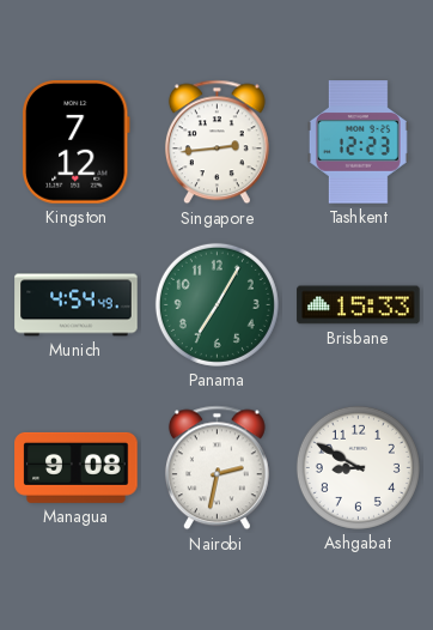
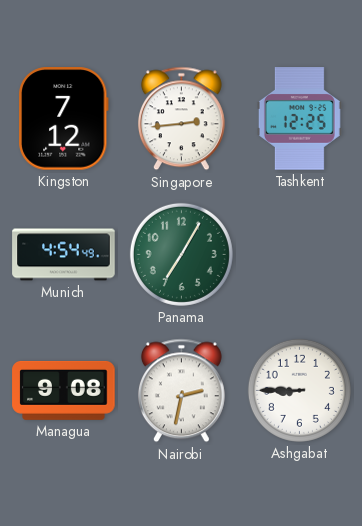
Tashkent: 12:23 -> 12:25
Brisbane: 15:33 -> none
Ashgabat: 8:50 -> 8:45
